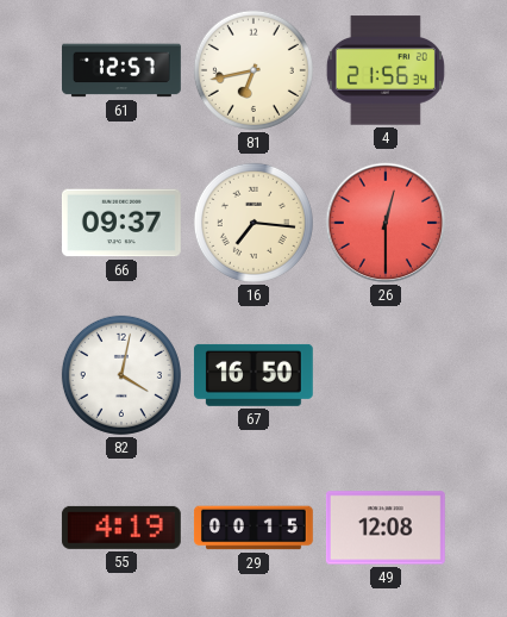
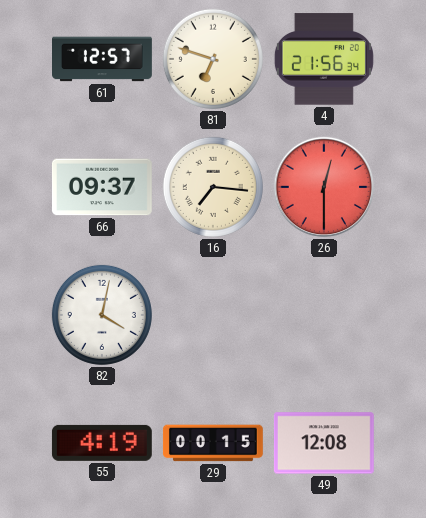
81: 6:43 -> 6:48
67: 16:50 -> none
